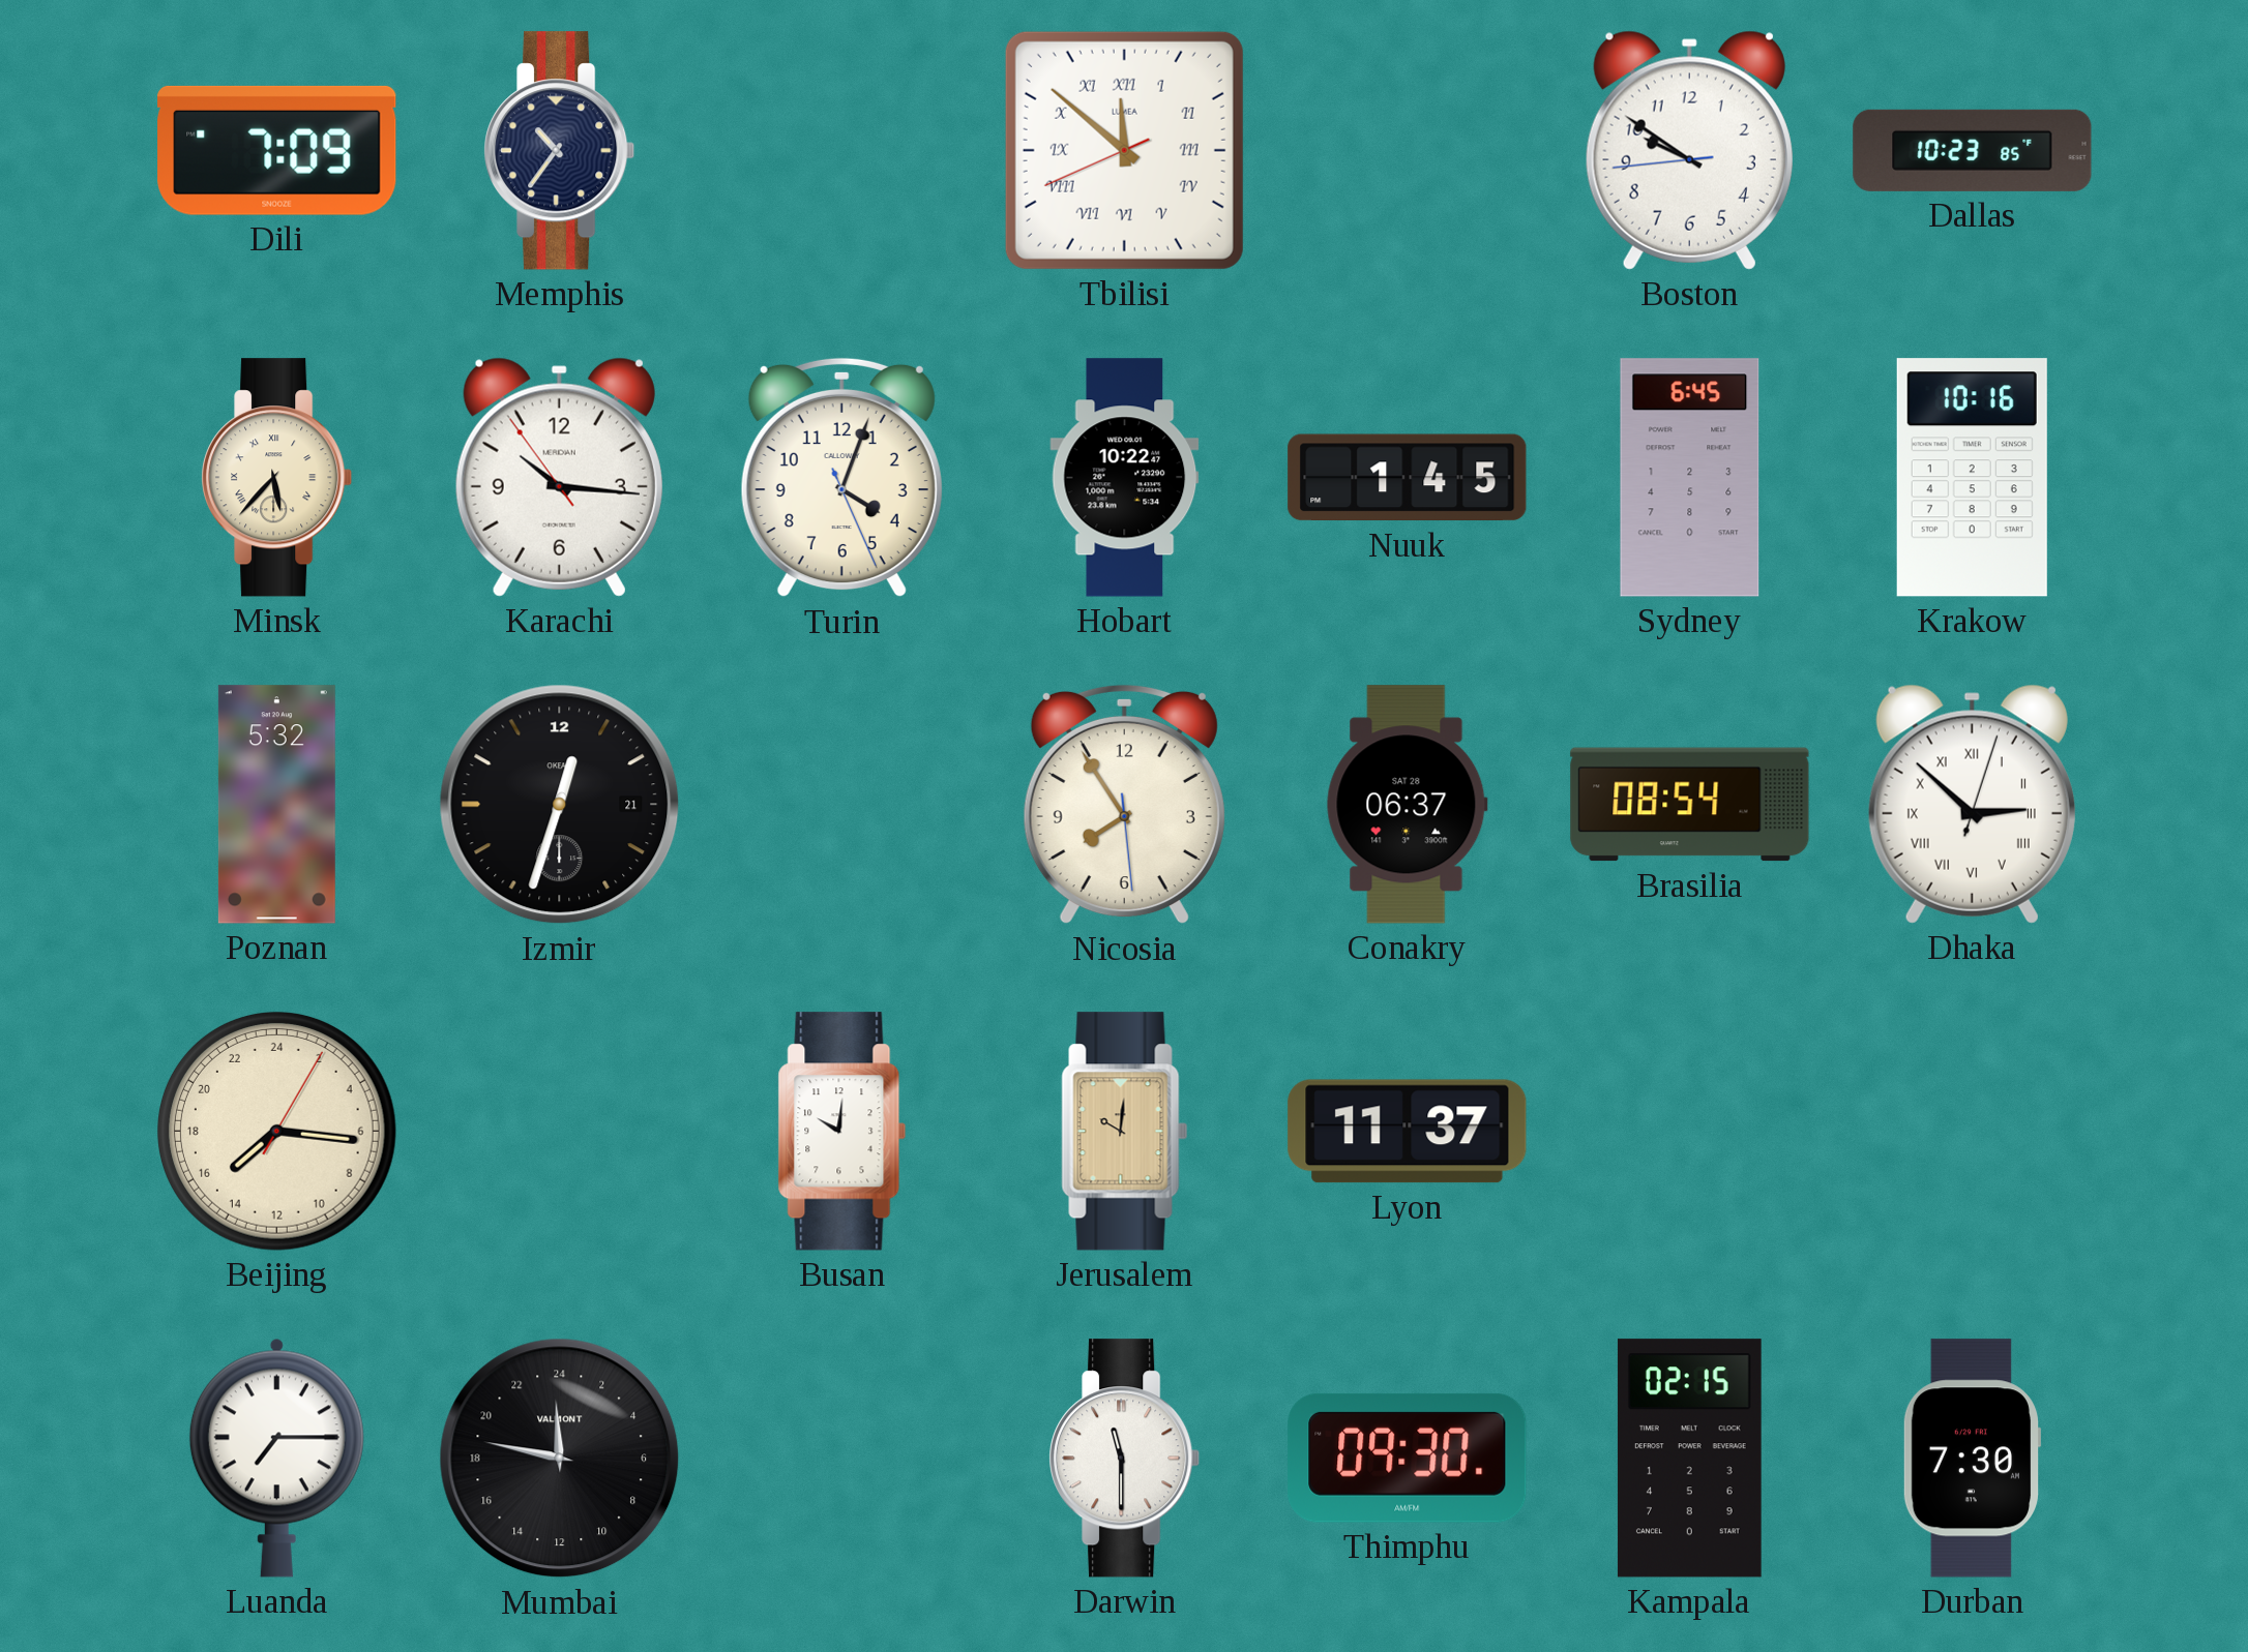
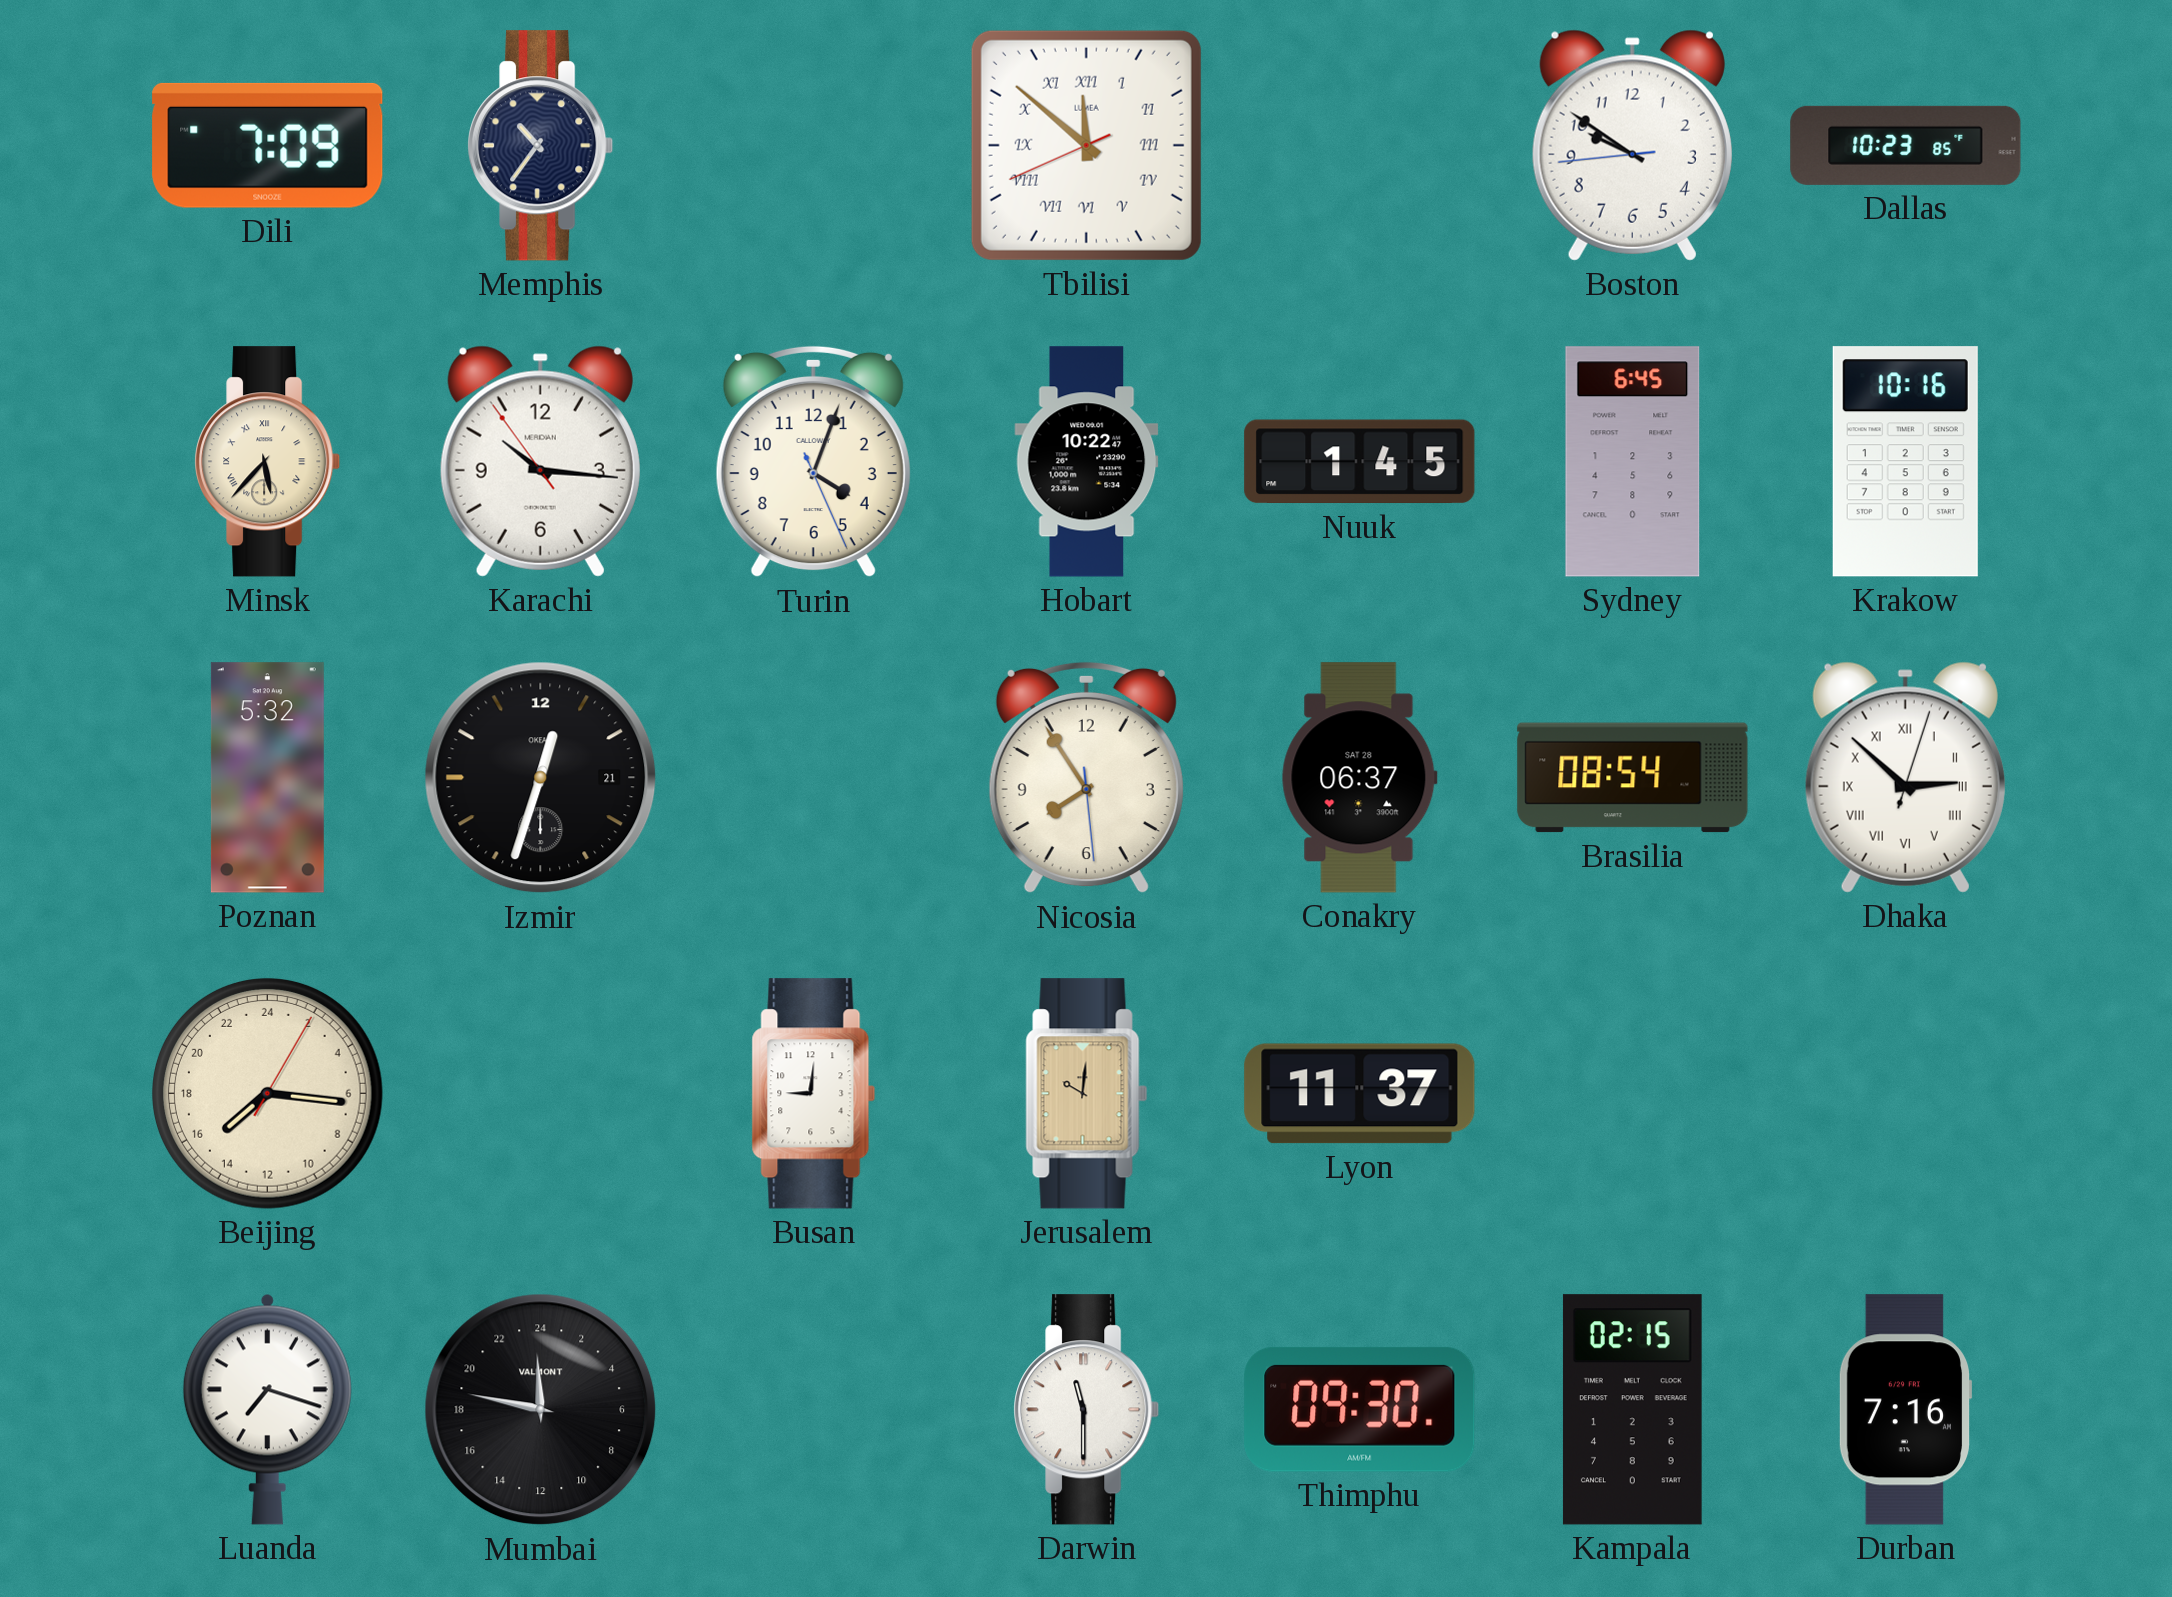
Busan: 10:01 -> 9:01
Luanda: 7:15 -> 7:18
Durban: 7:30 -> 7:16
